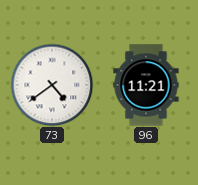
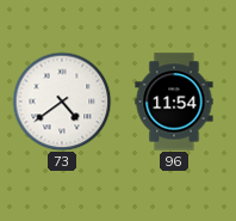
96: 11:21 -> 11:54
